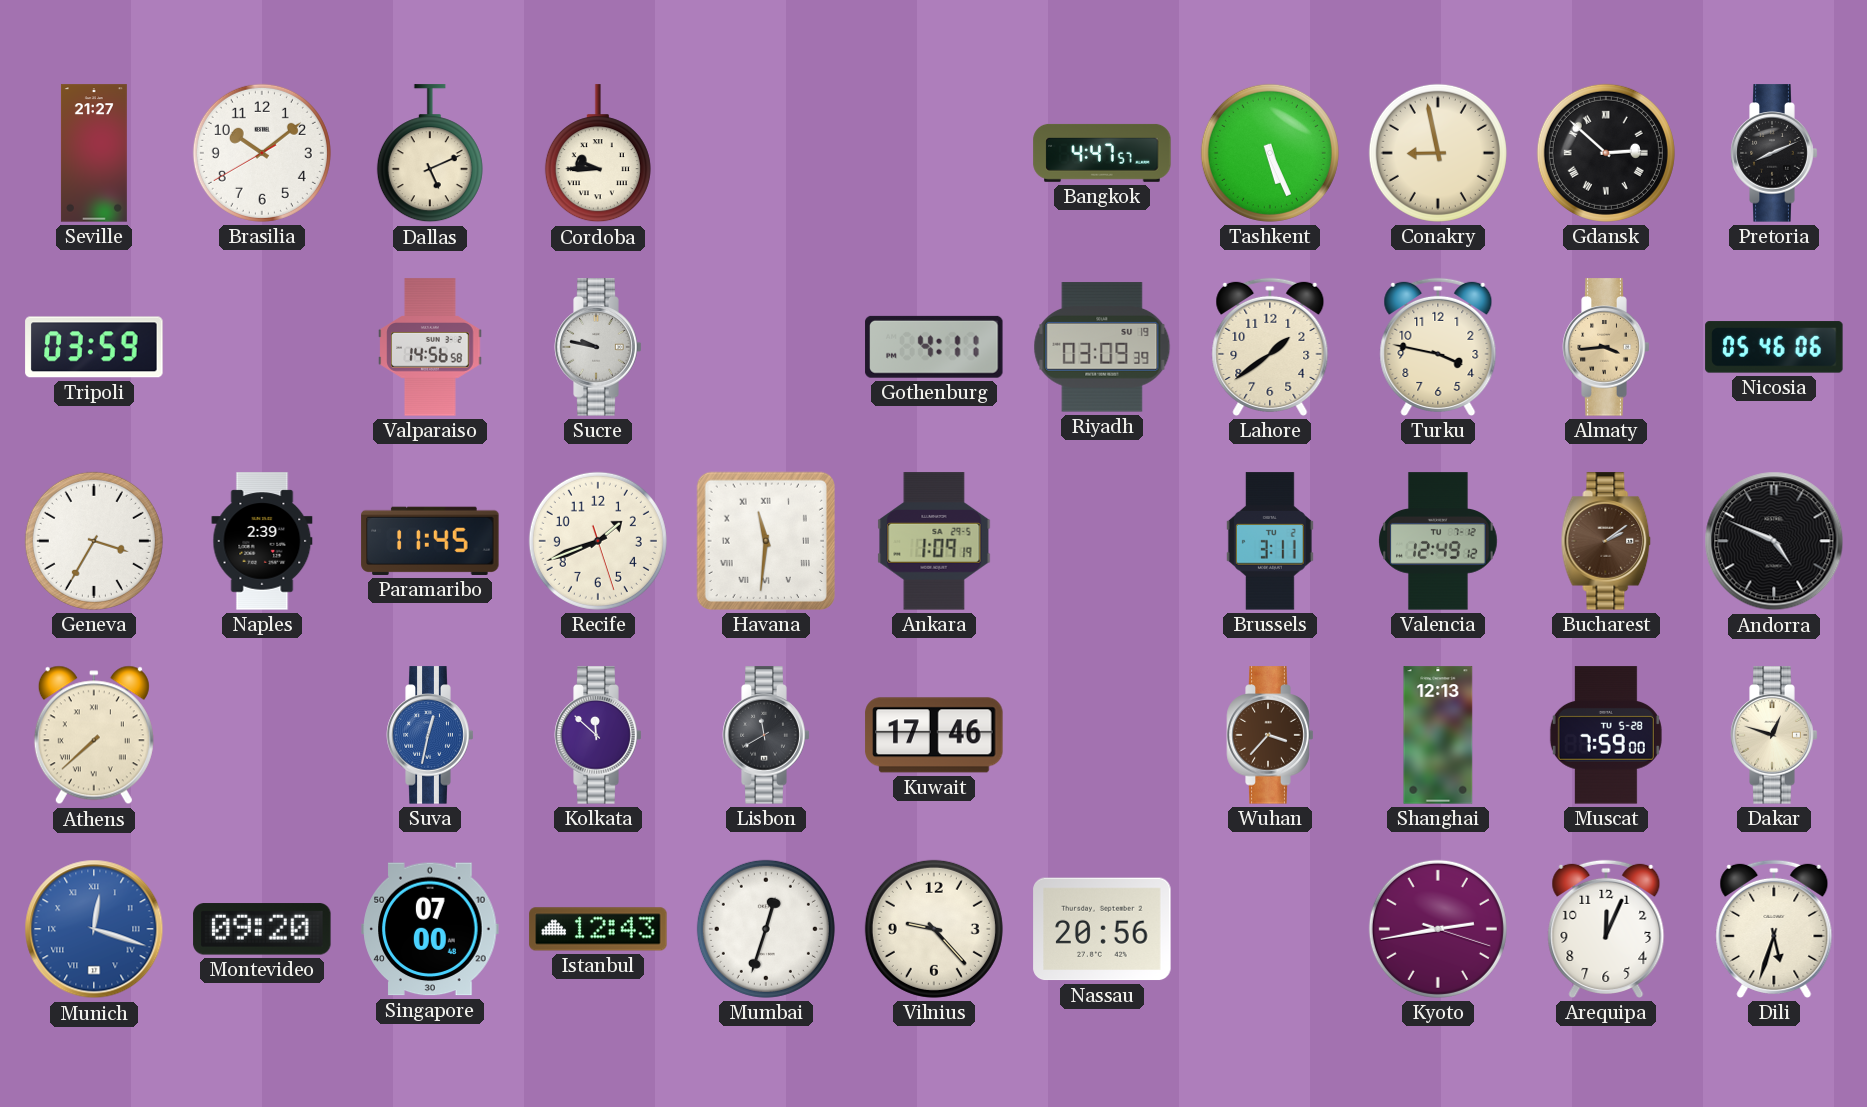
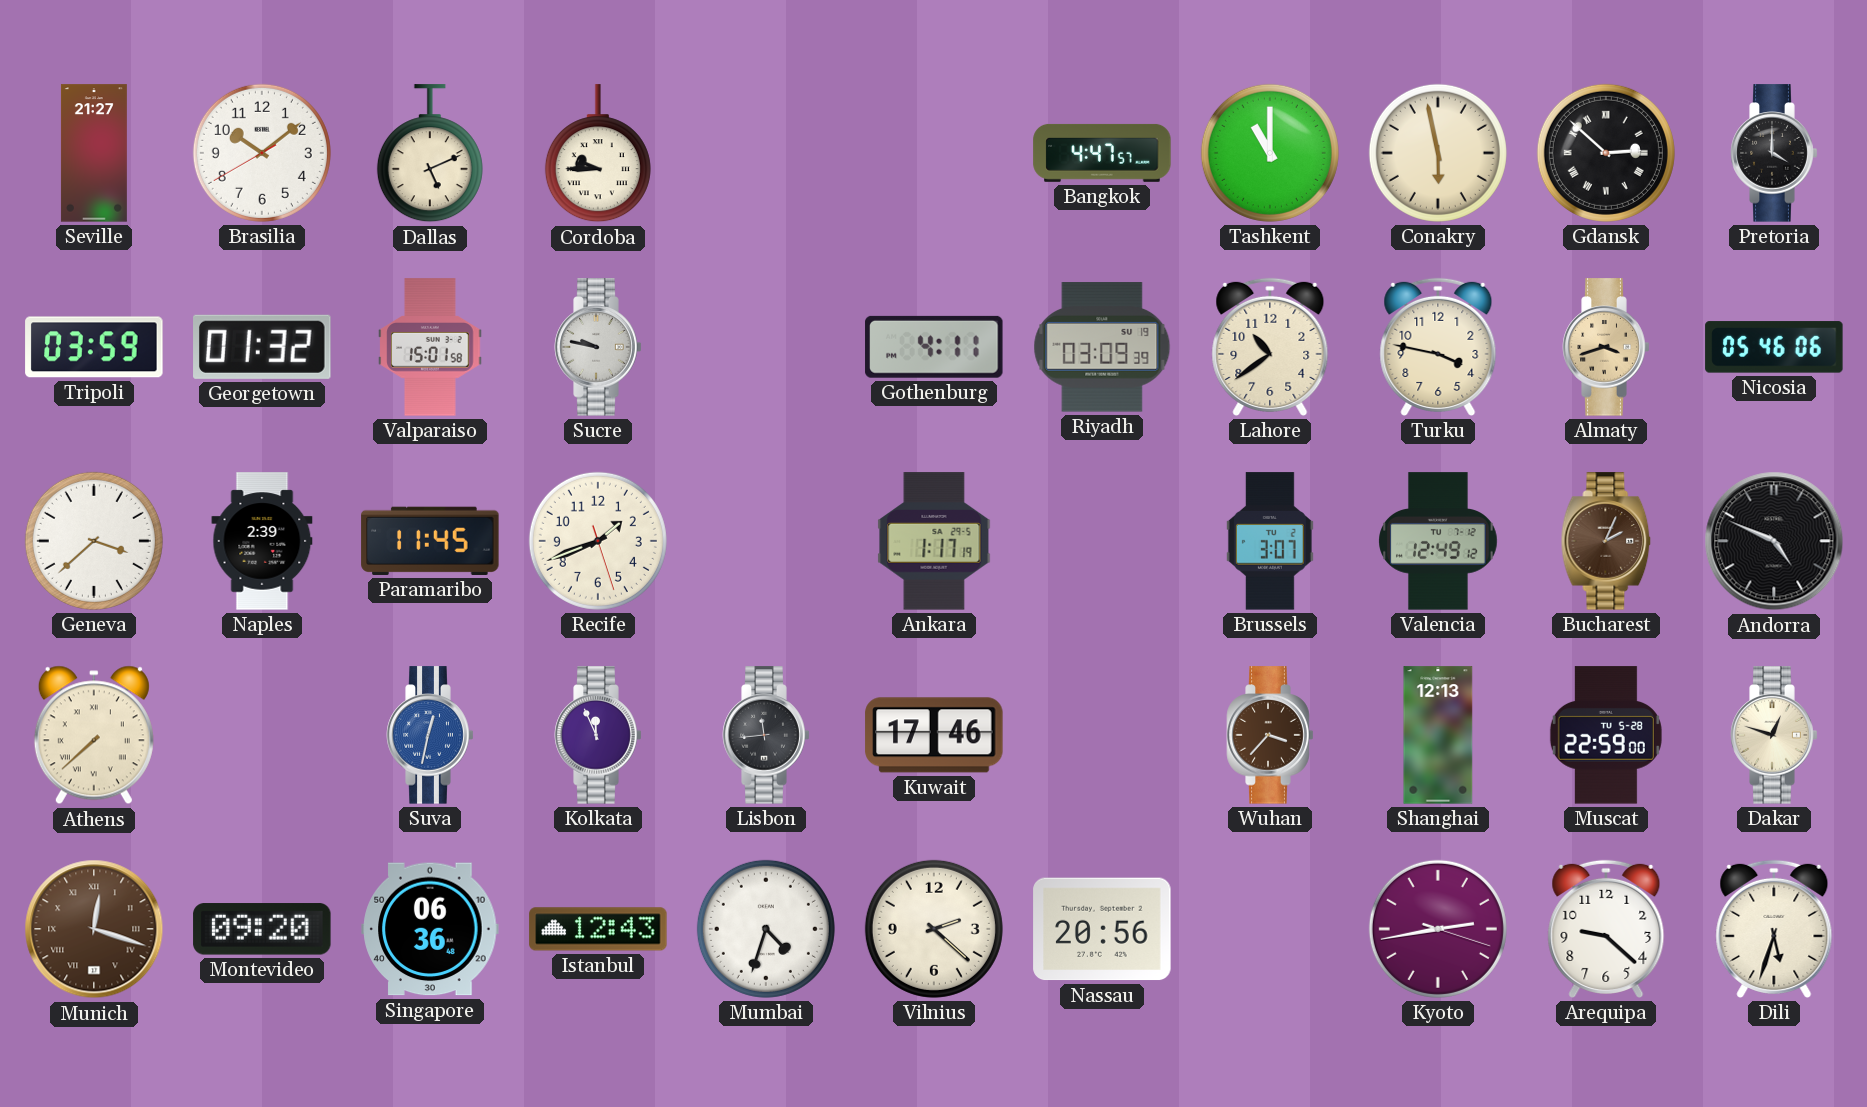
Tashkent: 5:26 -> 11:00
Conakry: 8:58 -> 5:58
Pretoria: 8:11 -> 4:00
Georgetown: none -> 01:32
Valparaiso: 14:56 -> 15:01
Lahore: 1:39 -> 10:39
Almaty: 3:44 -> 3:42
Geneva: 3:35 -> 3:38
Havana: 11:31 -> none
Ankara: 1:09 -> 1:17
Brussels: 3:11 -> 3:07
Bucharest: 2:09 -> 2:04
Kolkata: 11:52 -> 11:56
Lisbon: 11:40 -> 11:44
Muscat: 7:59 -> 22:59
Munich dial: blue -> brown
Singapore: 07:00 -> 06:36
Mumbai: 12:33 -> 4:33
Vilnius: 9:23 -> 2:22
Arequipa: 12:04 -> 9:22
